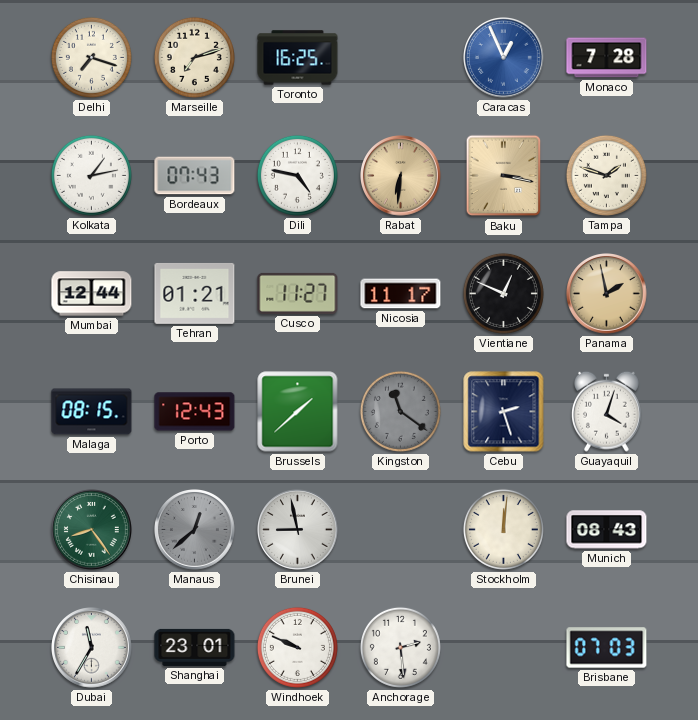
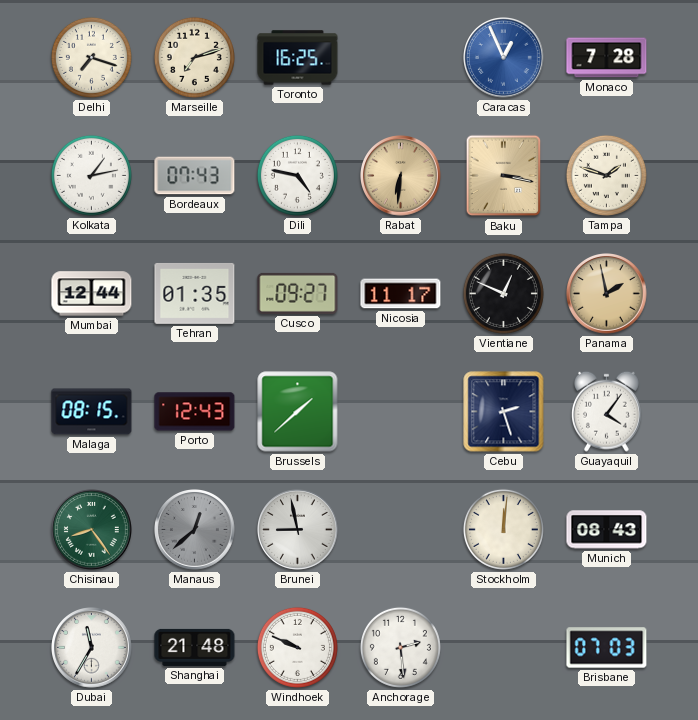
Tehran: 01:21 -> 01:35
Cusco: 11:27 -> 09:27
Kingston: 11:21 -> none
Guayaquil: 4:03 -> 4:06
Shanghai: 23:01 -> 21:48
